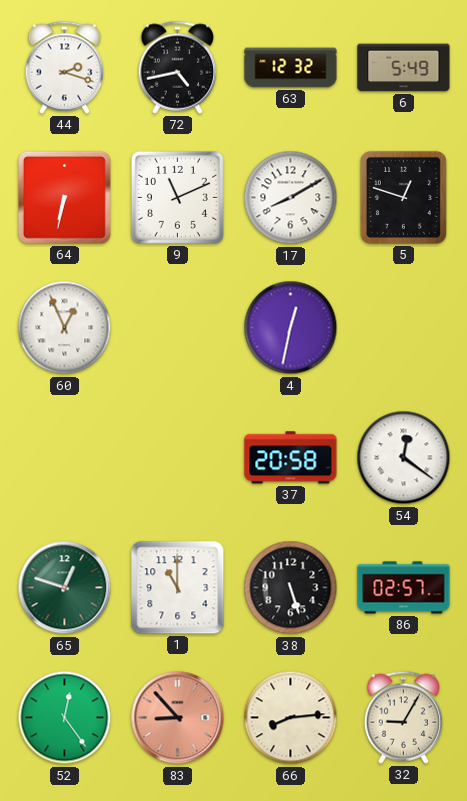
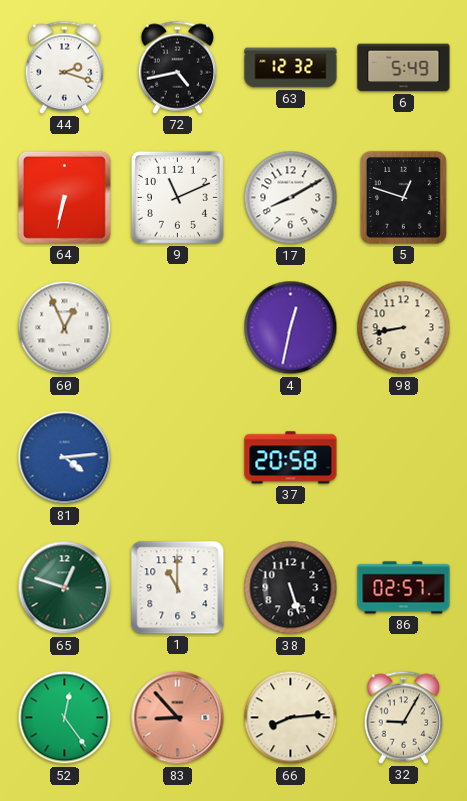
98: none -> 8:43
81: none -> 4:14
54: 12:21 -> none
